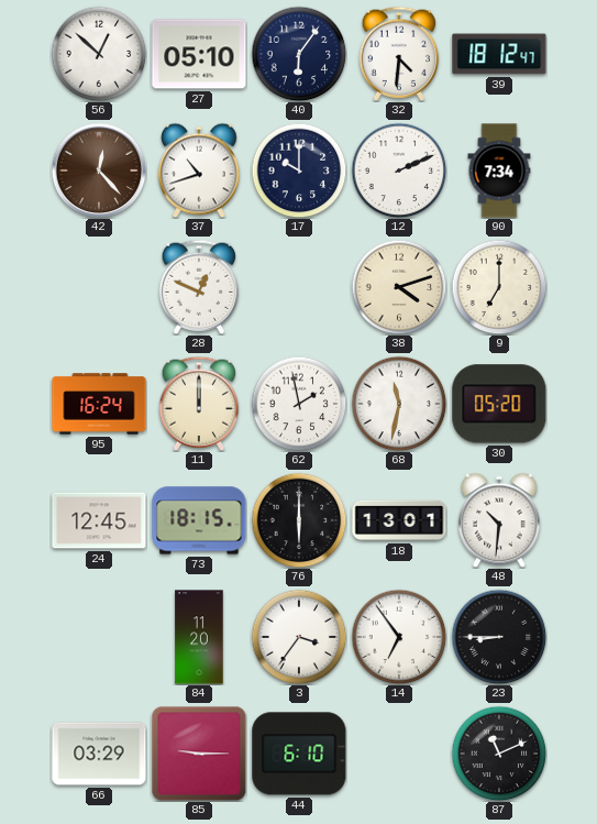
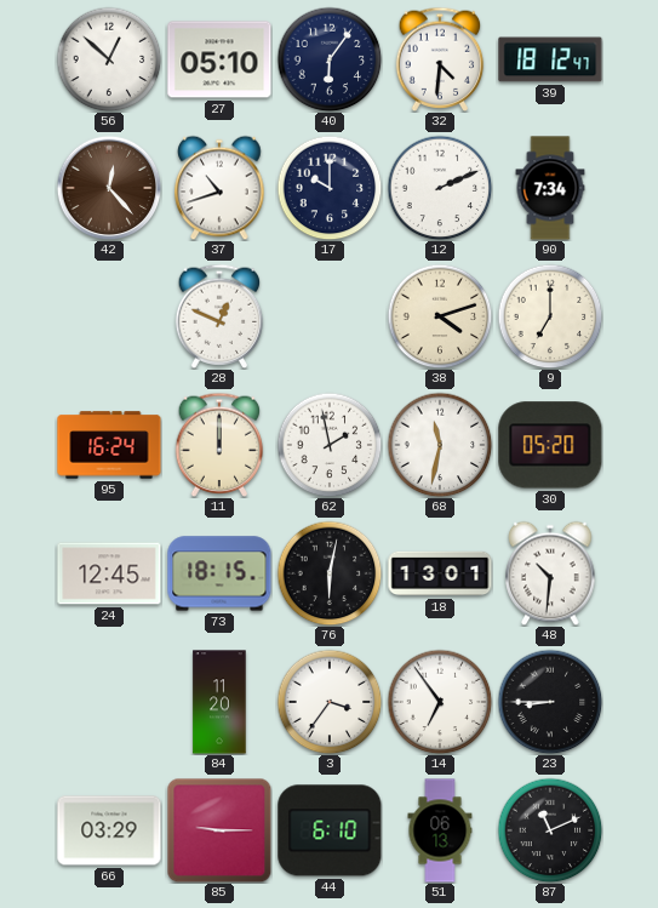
76: 6:00 -> 6:02
51: none -> 06:13
